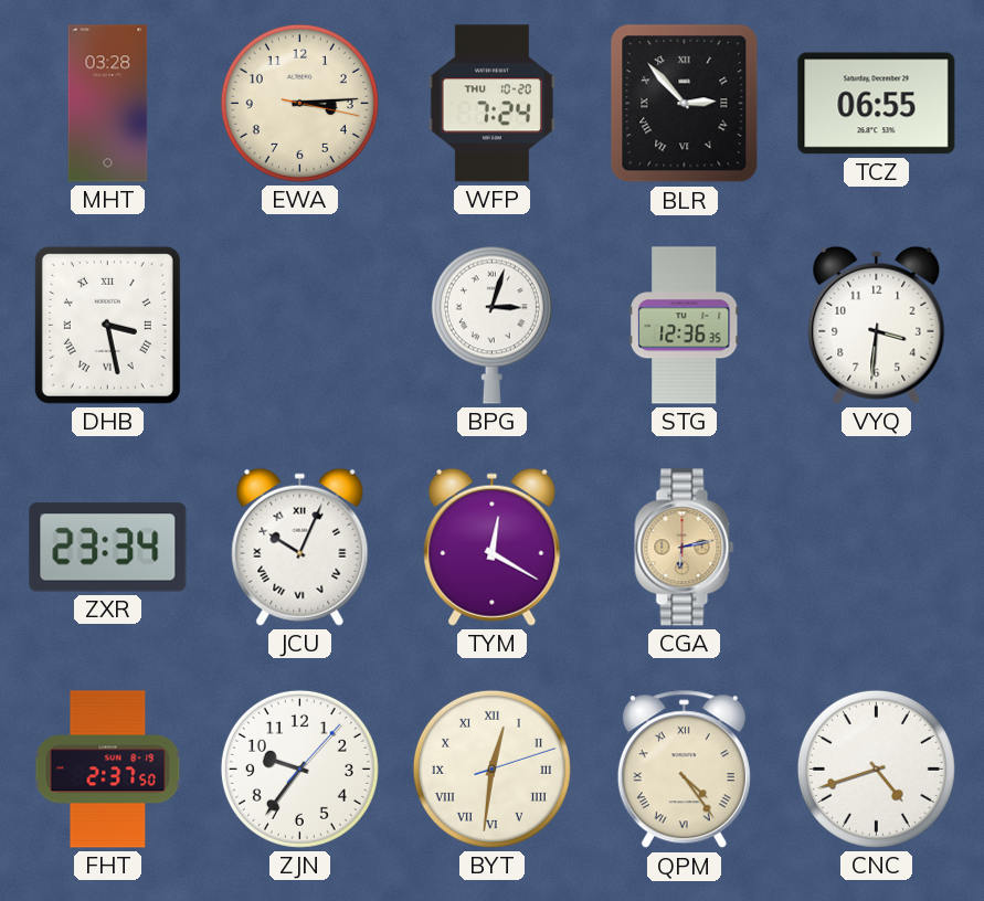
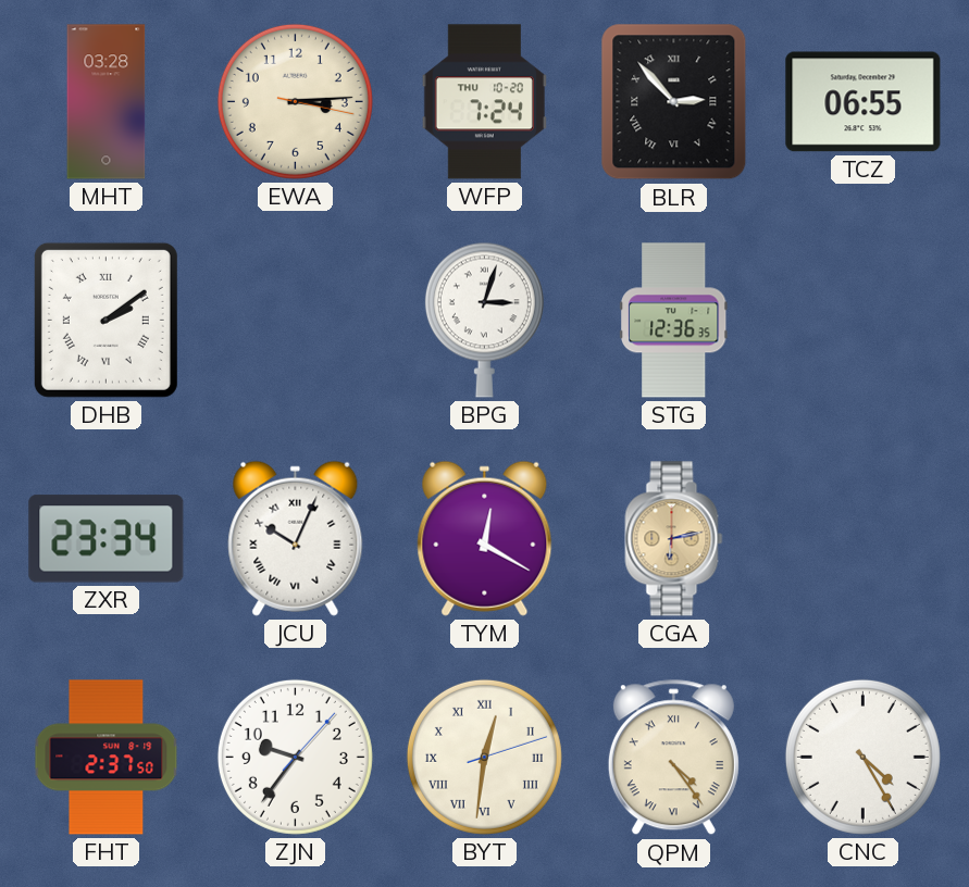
DHB: 3:28 -> 2:09
VYQ: 3:31 -> none
CNC: 4:42 -> 4:25
